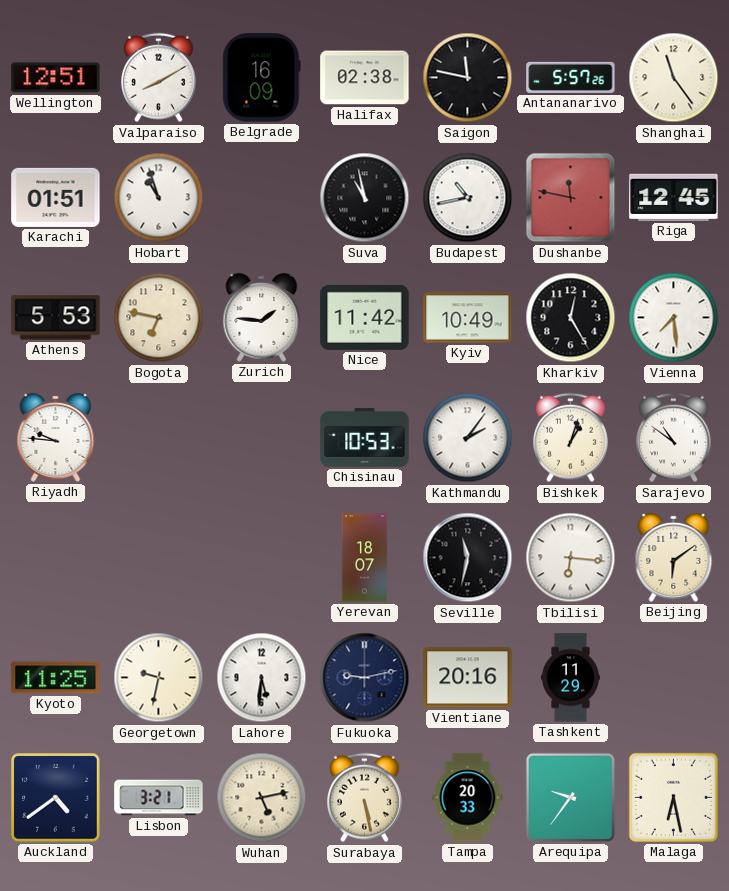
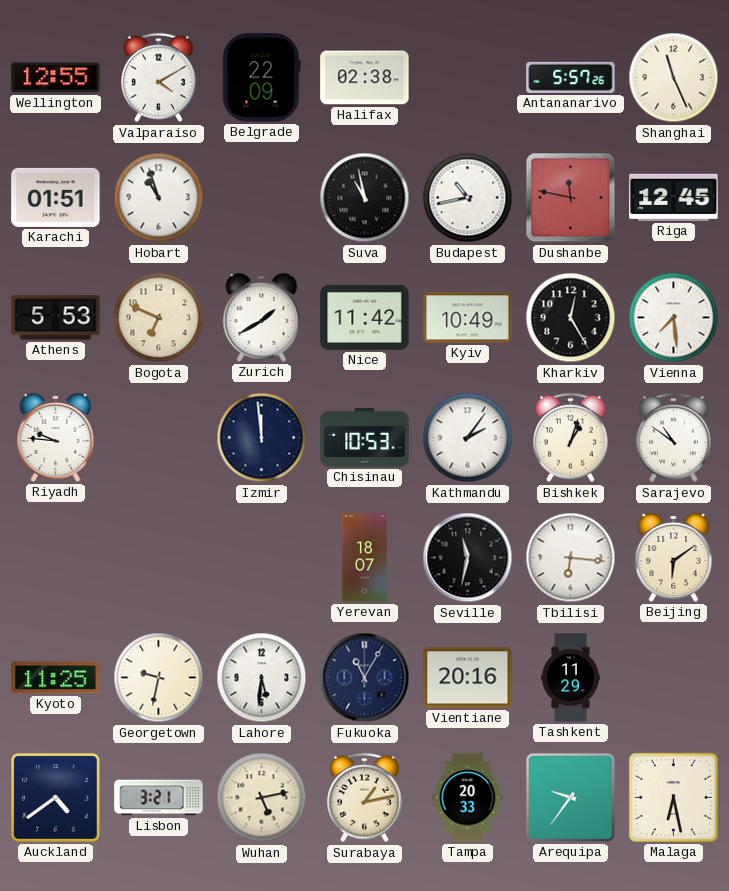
Wellington: 12:51 -> 12:55
Valparaiso: 8:10 -> 4:10
Belgrade: 16:09 -> 22:09
Saigon: 11:47 -> none
Shanghai: 11:24 -> 11:26
Bogota: 6:47 -> 6:49
Zurich: 1:46 -> 1:40
Izmir: none -> 11:59
Fukuoka: 9:13 -> 11:05
Surabaya: 5:28 -> 1:13
